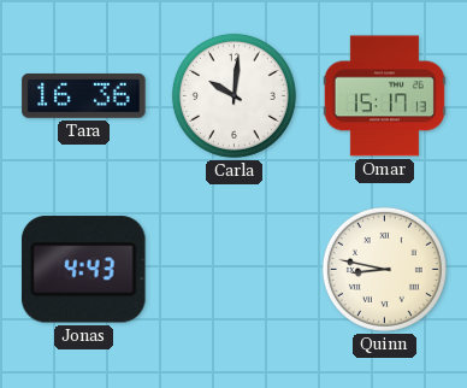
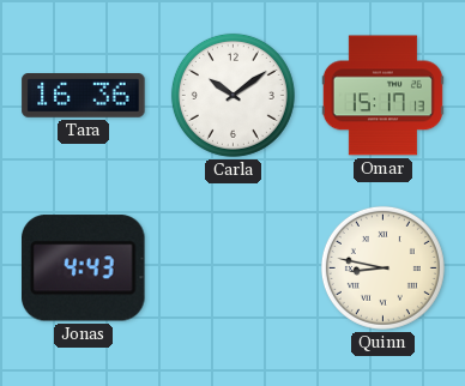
Carla: 10:01 -> 10:09
